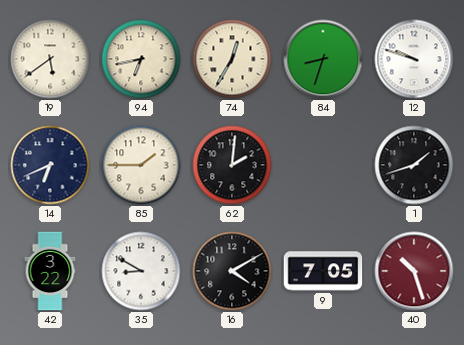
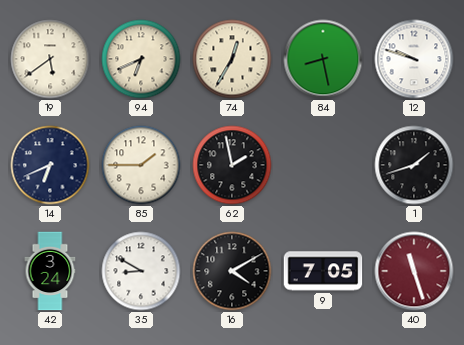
94: 6:43 -> 6:41
84: 8:33 -> 8:28
62: 2:01 -> 1:58
42: 3:22 -> 3:24
40: 10:27 -> 11:27
